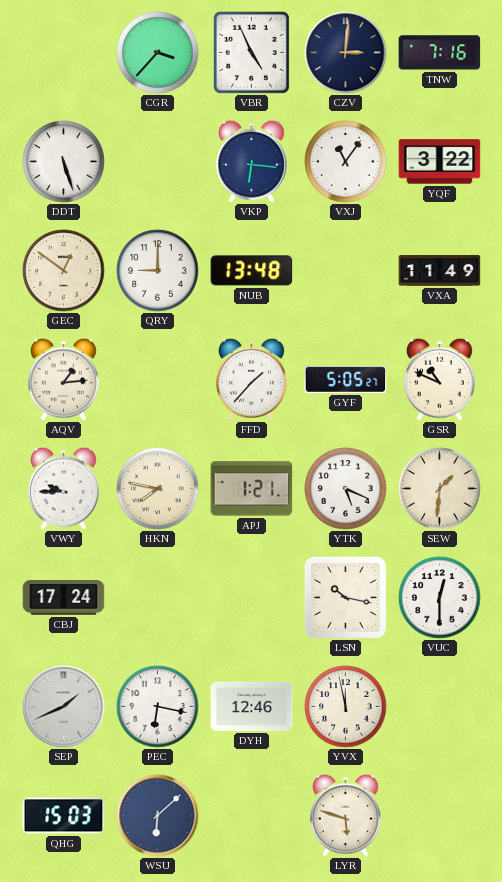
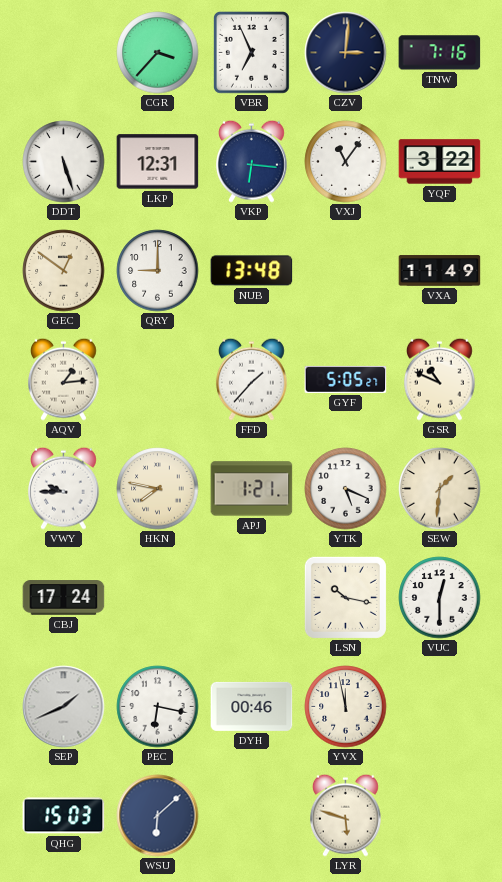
VBR: 4:56 -> 6:56
LKP: none -> 12:31
DYH: 12:46 -> 00:46
